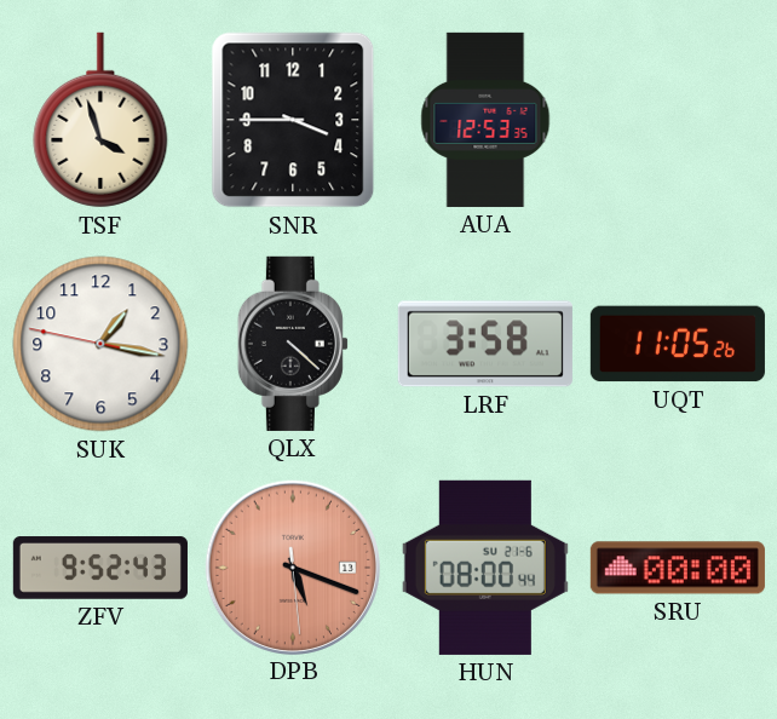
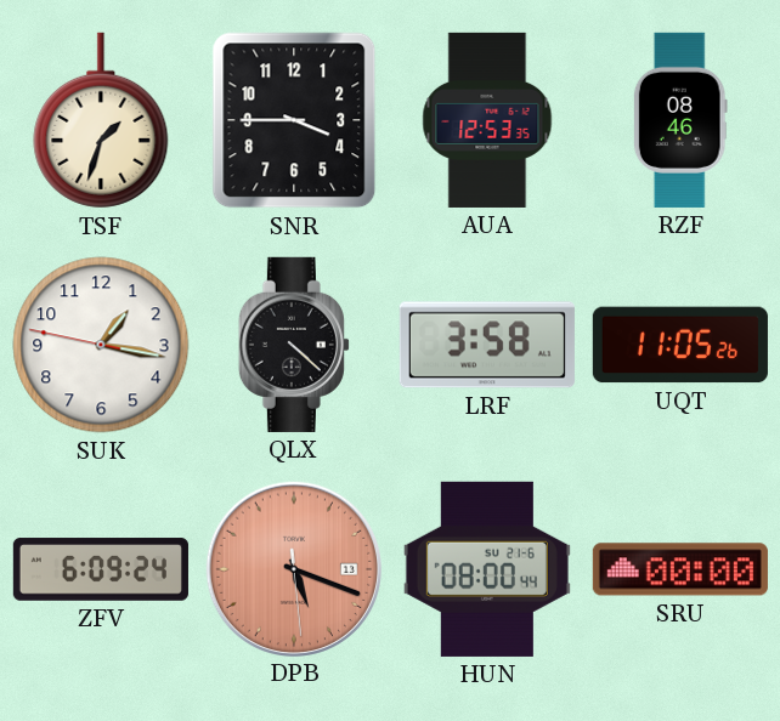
TSF: 3:57 -> 1:33
RZF: none -> 08:46
ZFV: 9:52 -> 6:09
